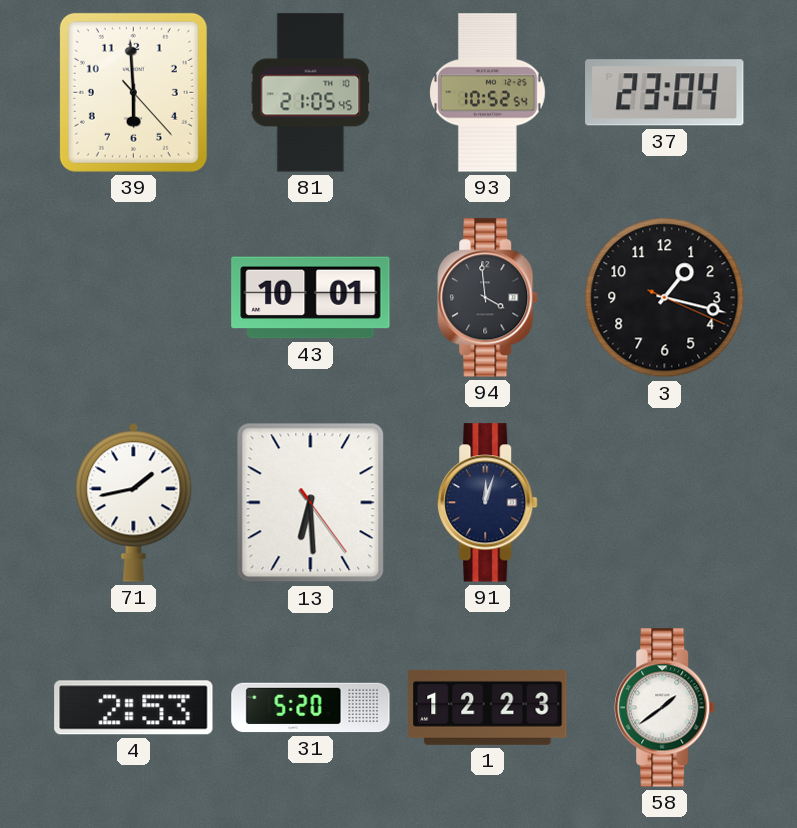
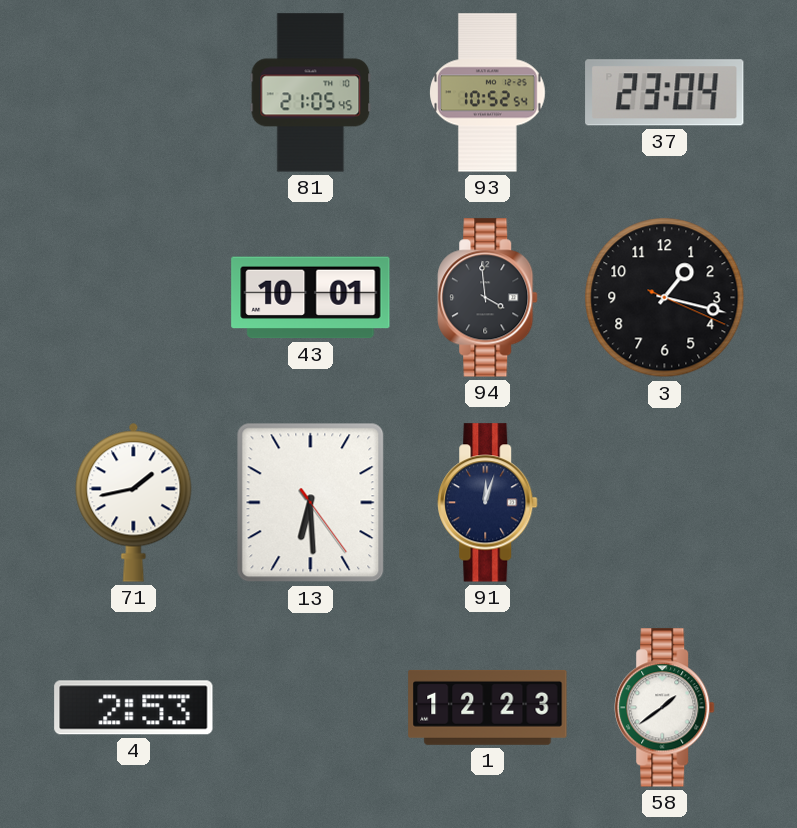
39: 5:59 -> none
31: 5:20 -> none
